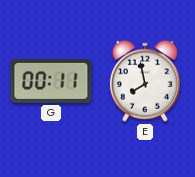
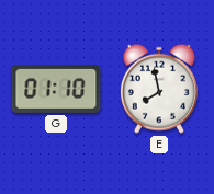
G: 00:11 -> 01:10
